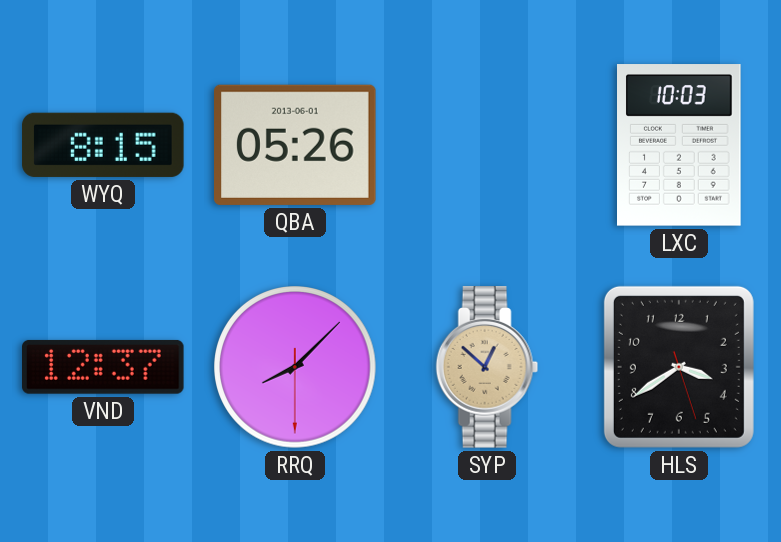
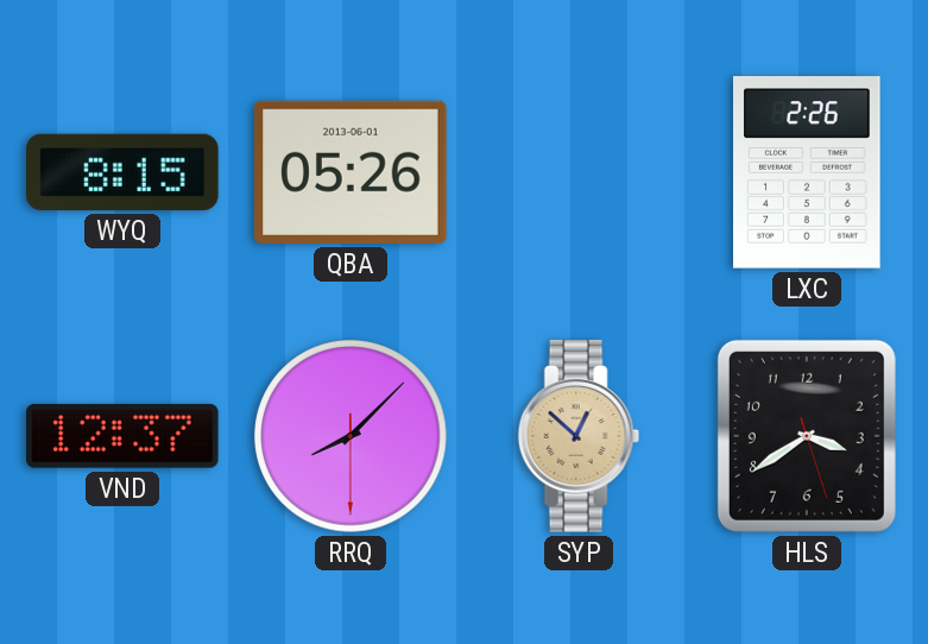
LXC: 10:03 -> 2:26
